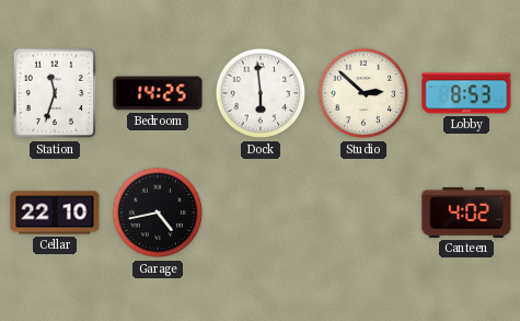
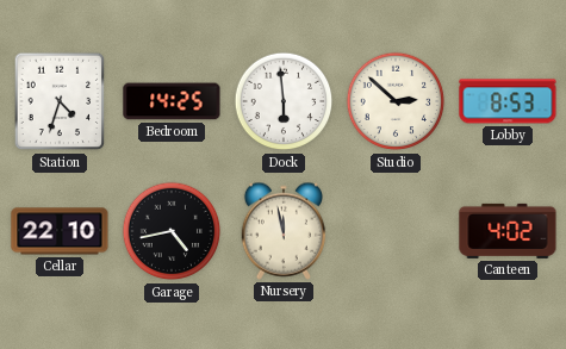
Station: 11:33 -> 4:33
Nursery: none -> 11:58
